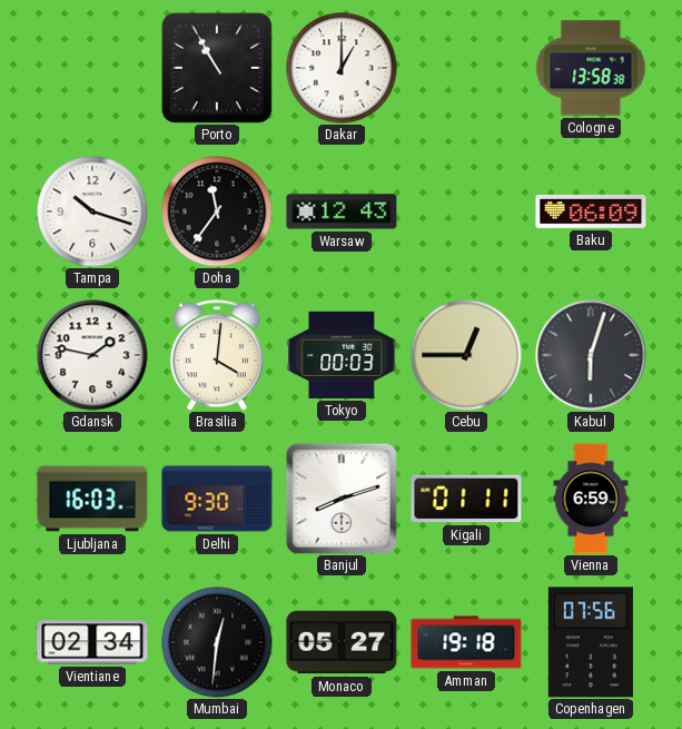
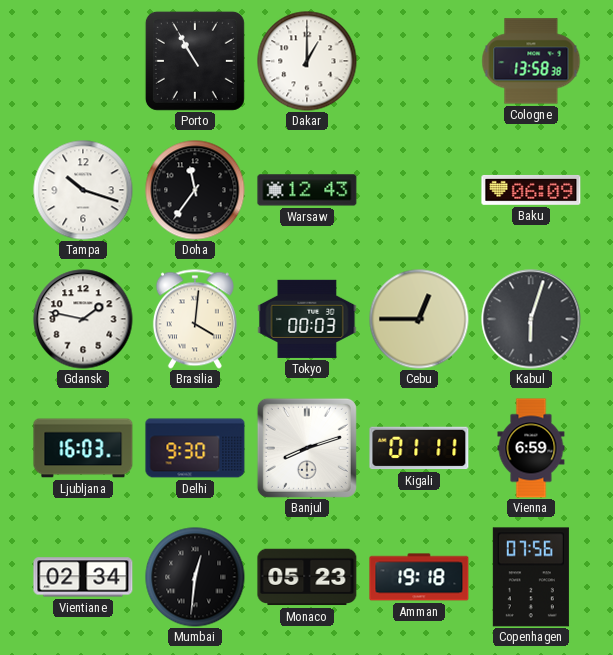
Monaco: 05:27 -> 05:23
